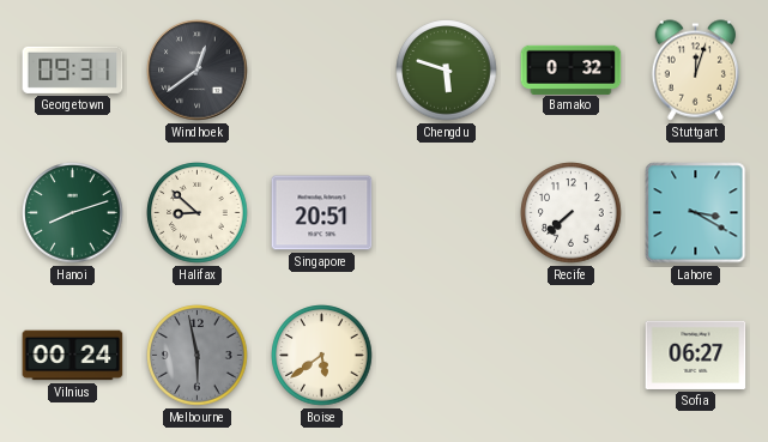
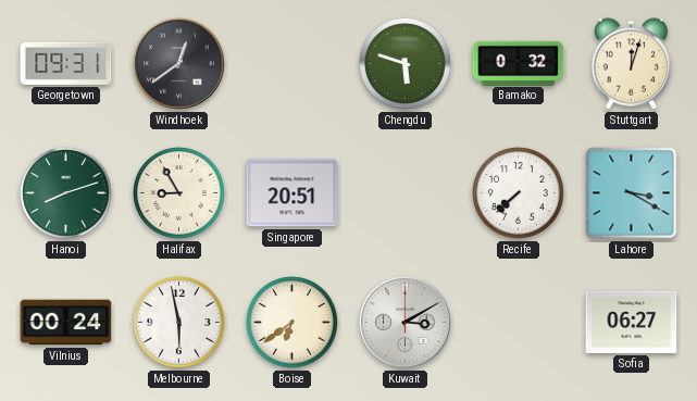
Halifax: 8:52 -> 8:55
Melbourne dial: grey -> white
Boise: 5:39 -> 6:39
Kuwait: none -> 3:10
